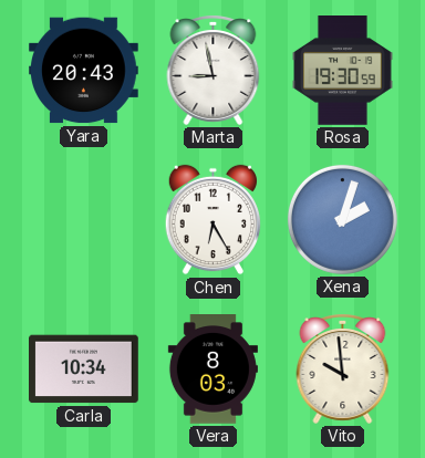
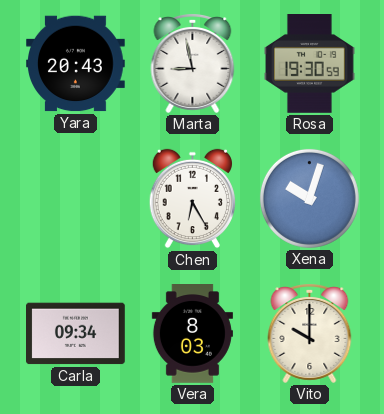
Xena: 2:03 -> 10:03
Carla: 10:34 -> 09:34
Vito: 9:59 -> 10:00
